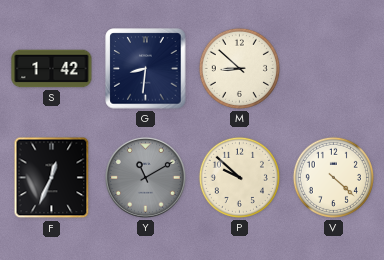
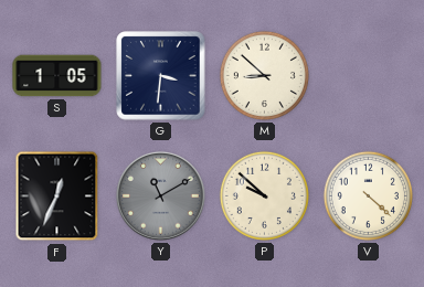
S: 1:42 -> 1:05
G: 8:31 -> 3:31
